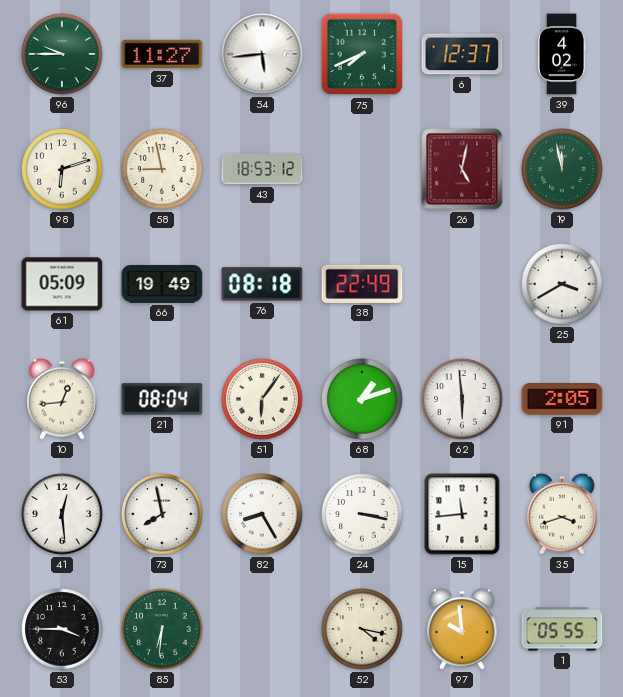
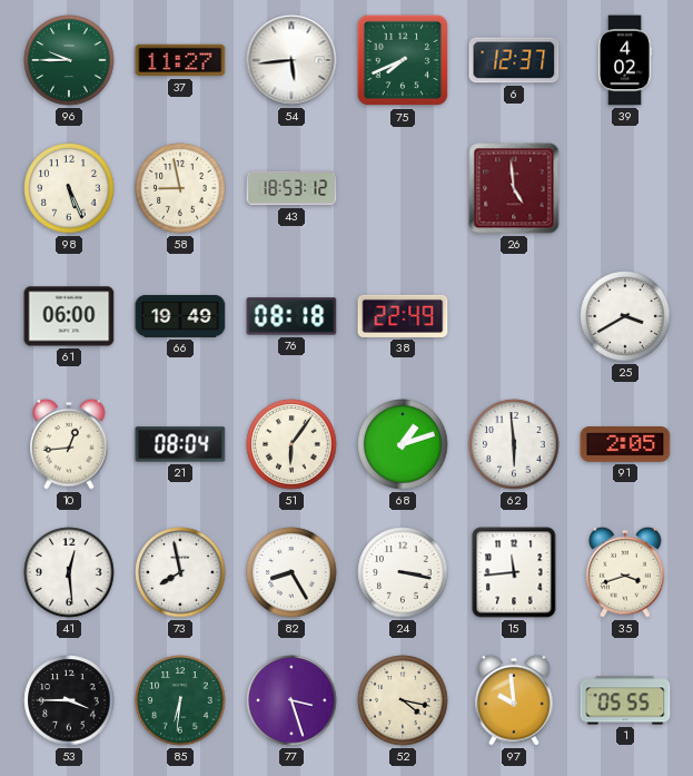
98: 6:12 -> 5:26
26: 5:02 -> 4:59
19: 11:58 -> none
61: 05:09 -> 06:00
77: none -> 3:27
